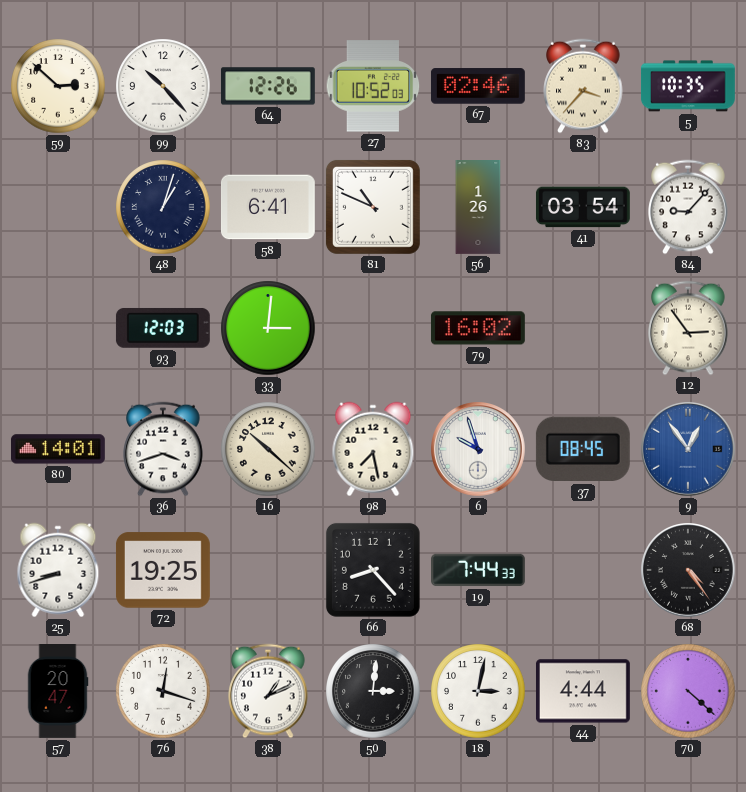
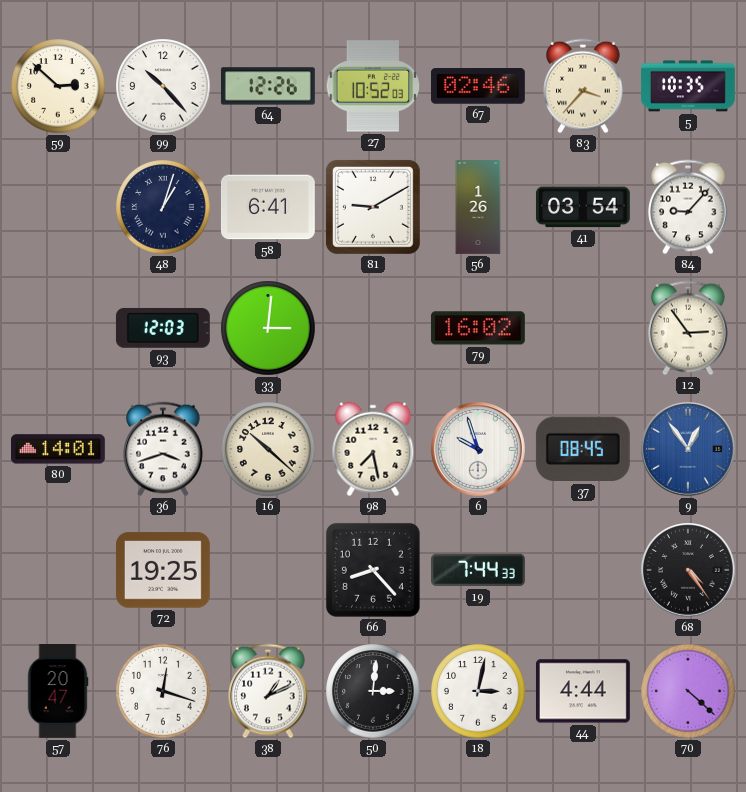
81: 10:49 -> 9:10
25: 8:42 -> none
